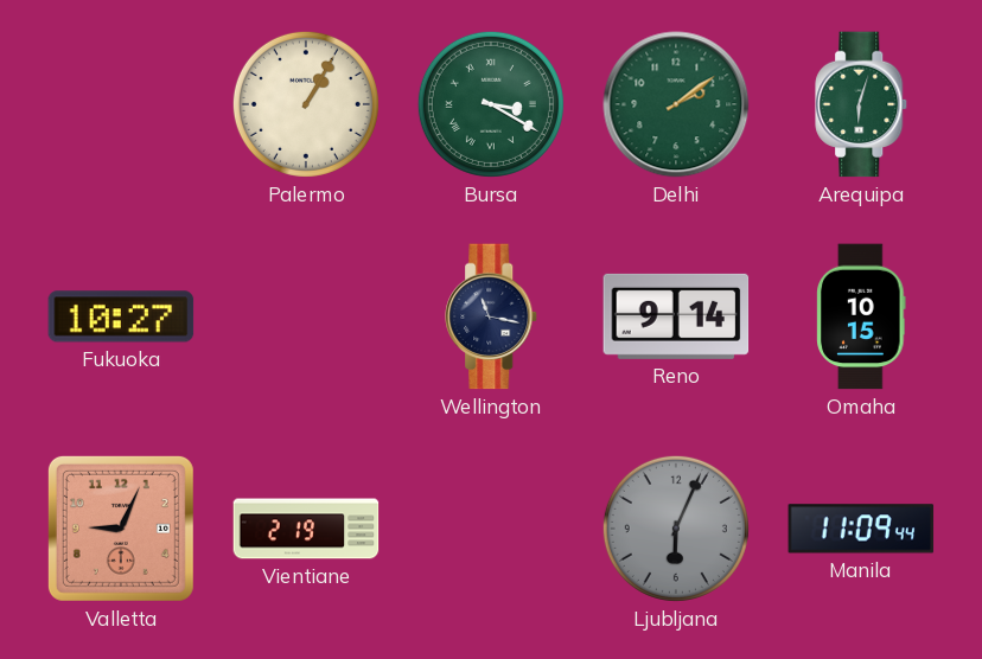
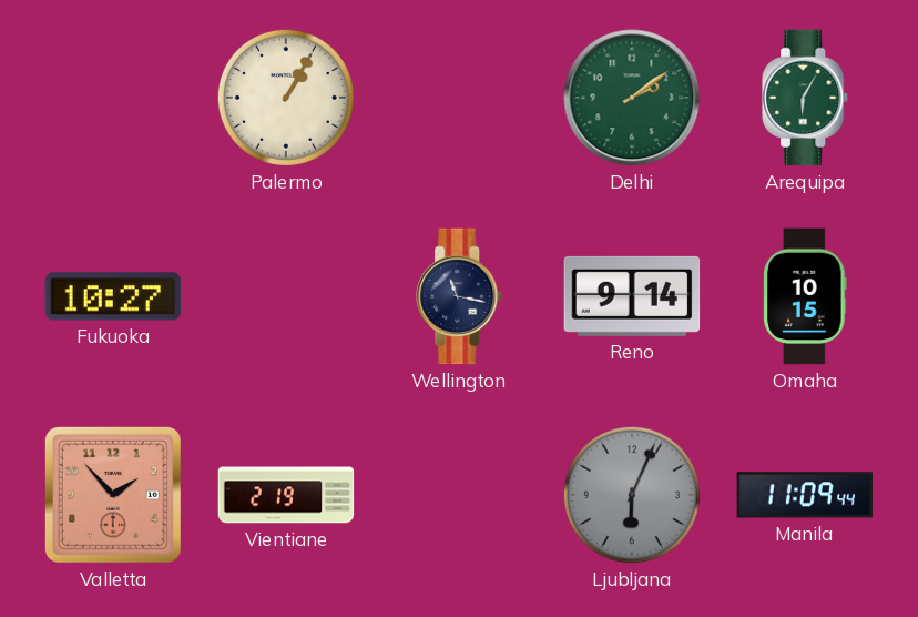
Bursa: 3:20 -> none
Arequipa: 6:03 -> 6:05
Valletta: 9:04 -> 1:53
